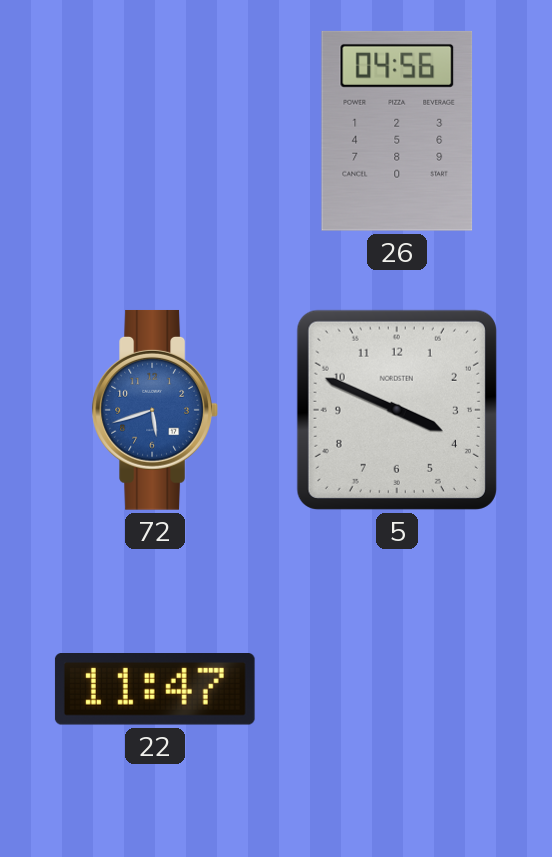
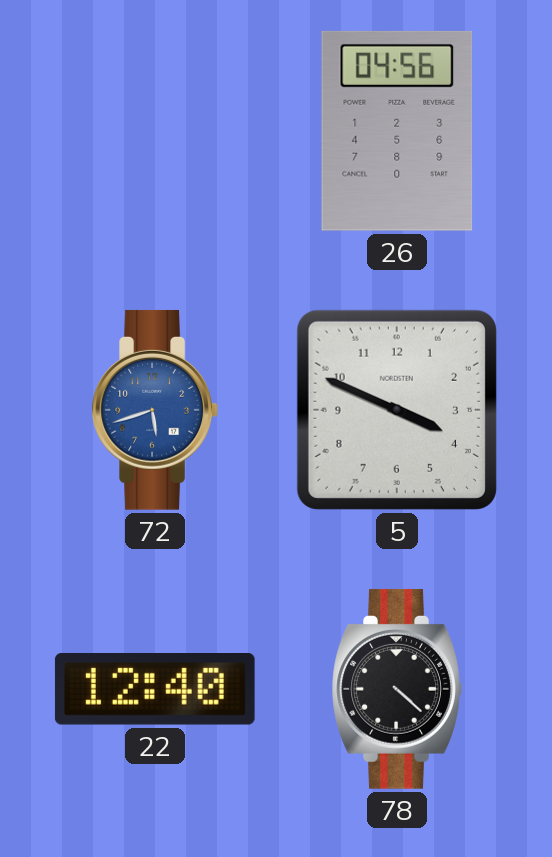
22: 11:47 -> 12:40
78: none -> 4:22
